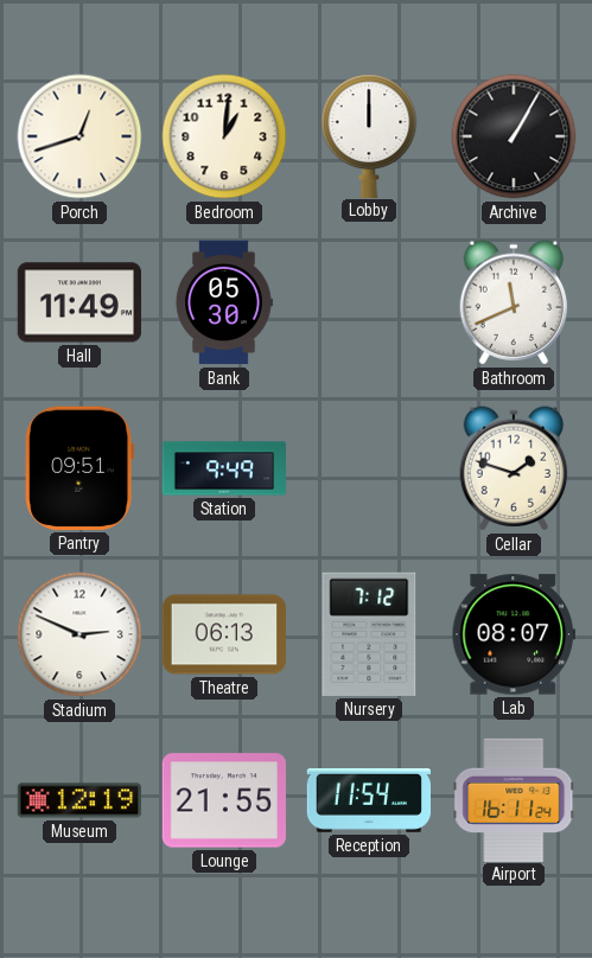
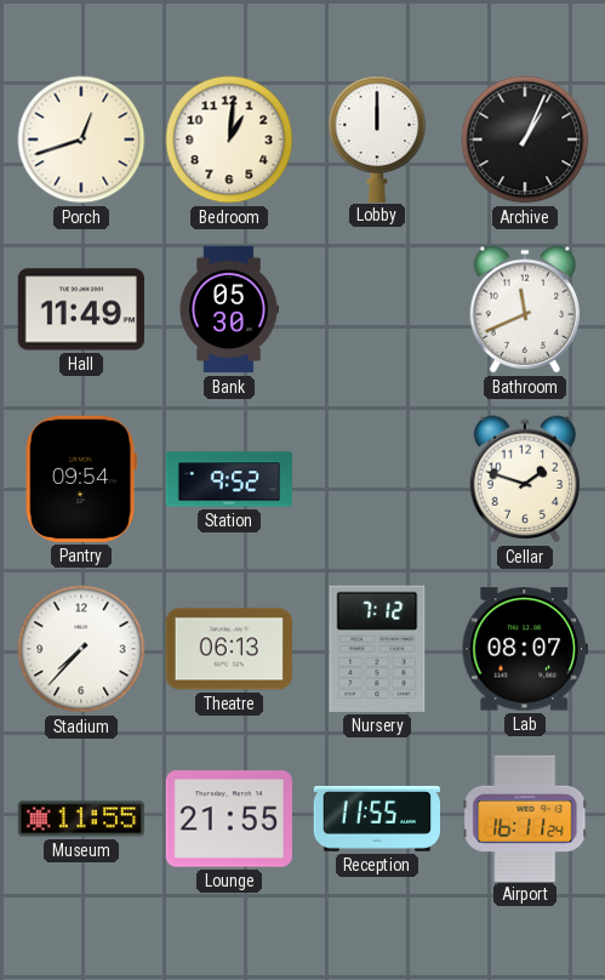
Archive: 1:05 -> 1:04
Pantry: 09:51 -> 09:54
Station: 9:49 -> 9:52
Stadium: 2:49 -> 7:37
Museum: 12:19 -> 11:55
Reception: 11:54 -> 11:55
